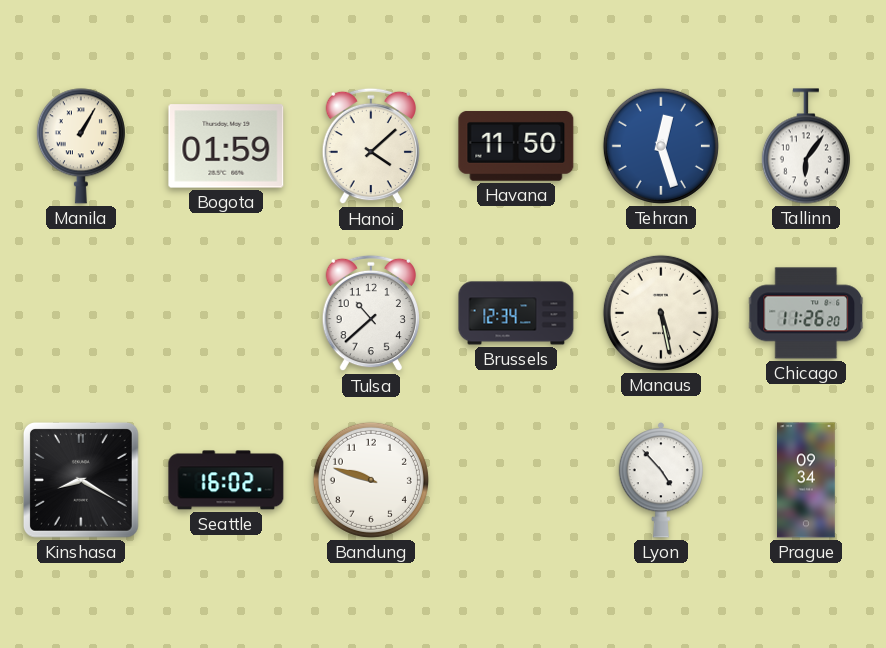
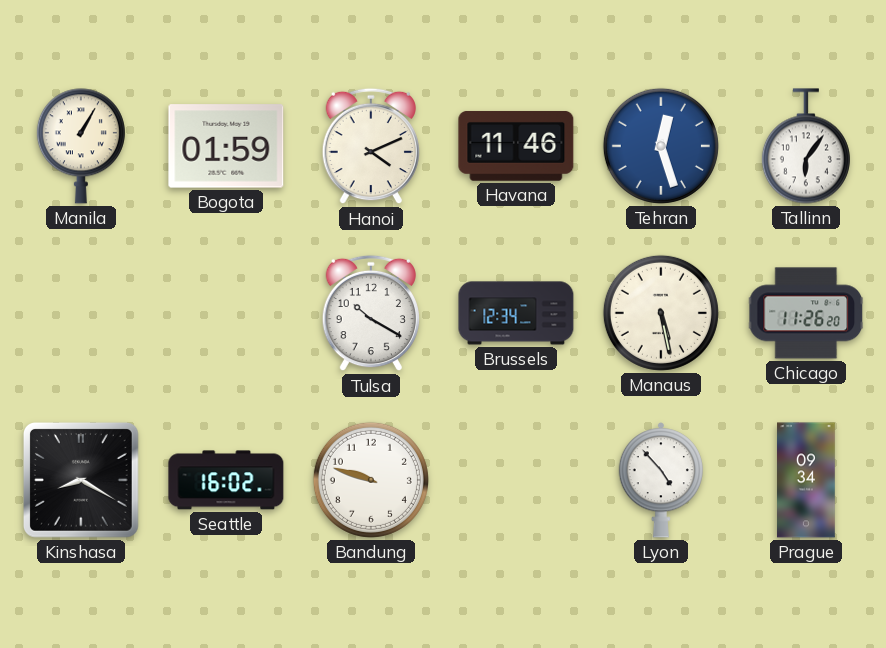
Hanoi: 4:08 -> 4:11
Havana: 11:50 -> 11:46
Tulsa: 10:38 -> 10:20
